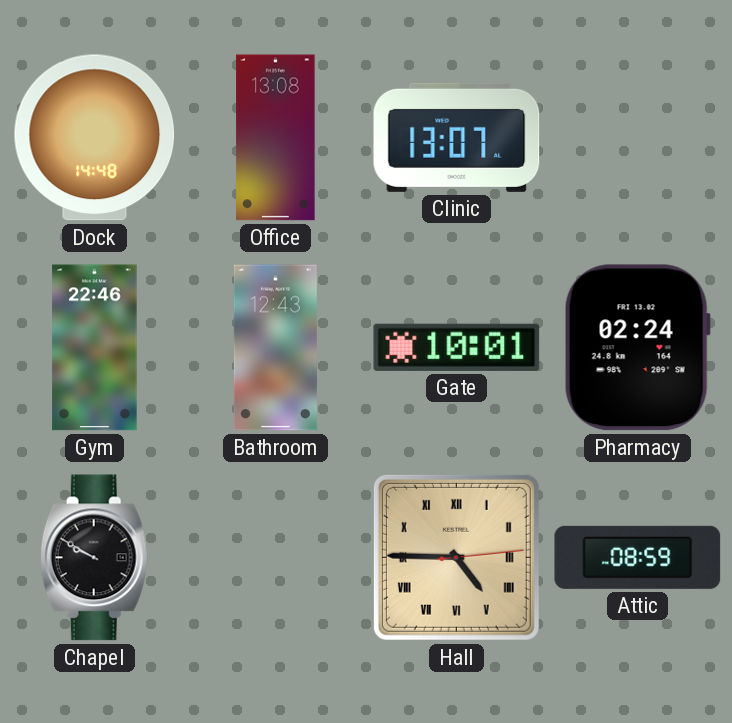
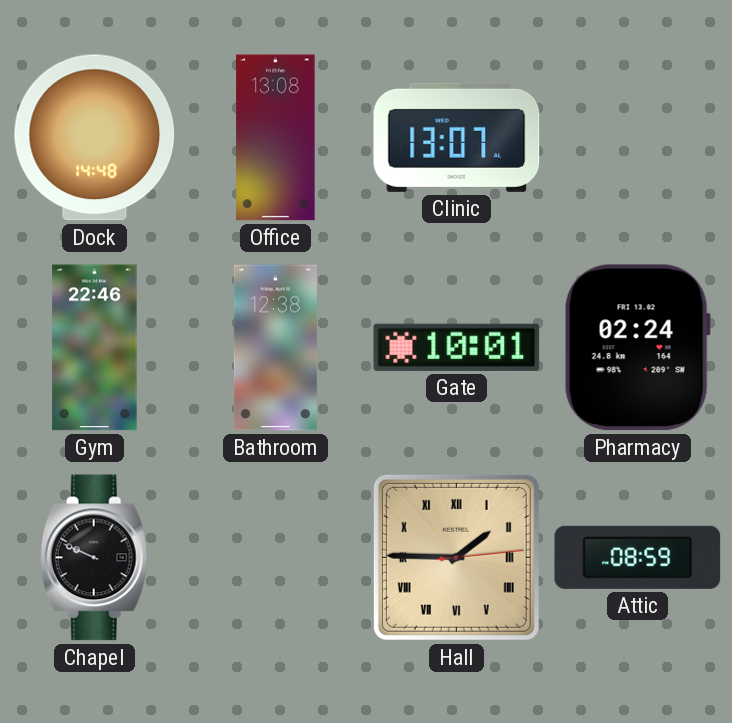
Bathroom: 12:43 -> 12:38
Chapel: 9:50 -> 9:49
Hall: 4:45 -> 1:45
